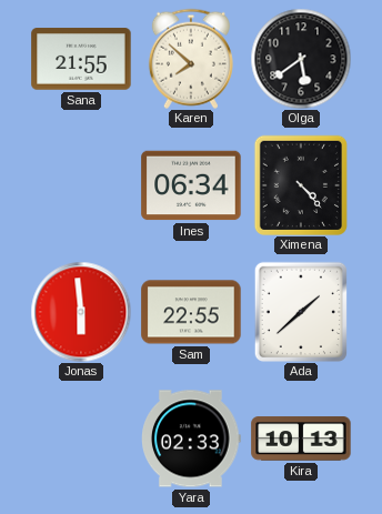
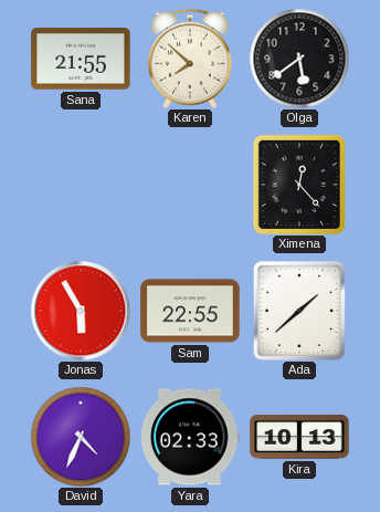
Ines: 06:34 -> none
Ximena: 4:23 -> 12:23
Jonas: 5:59 -> 5:55
David: none -> 4:34
